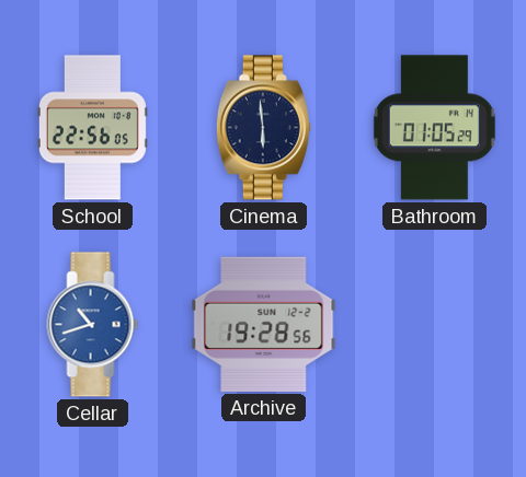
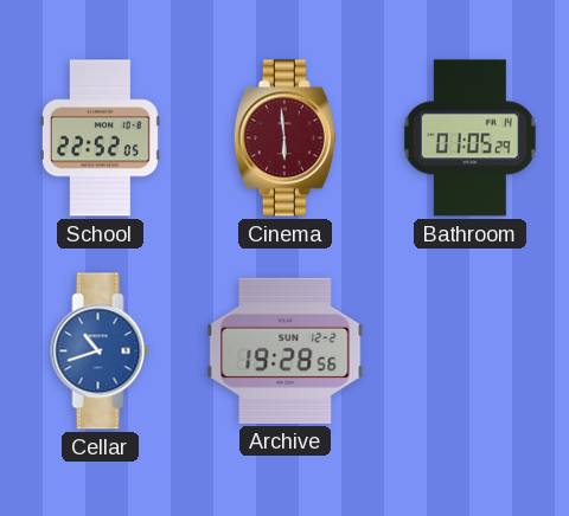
School: 22:56 -> 22:52
Cinema dial: navy -> burgundy
